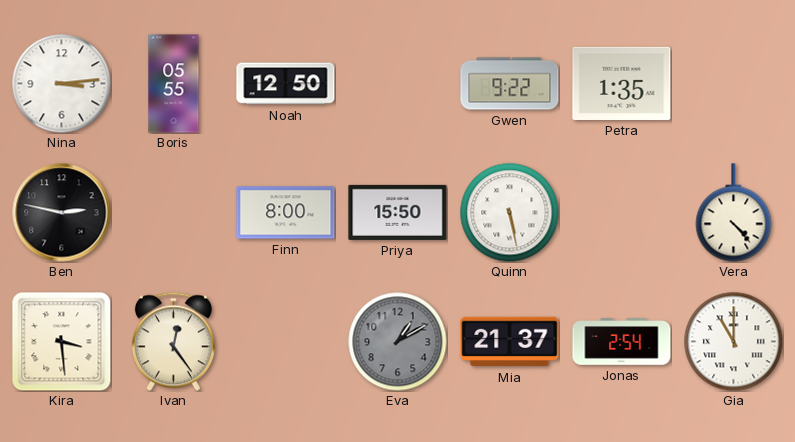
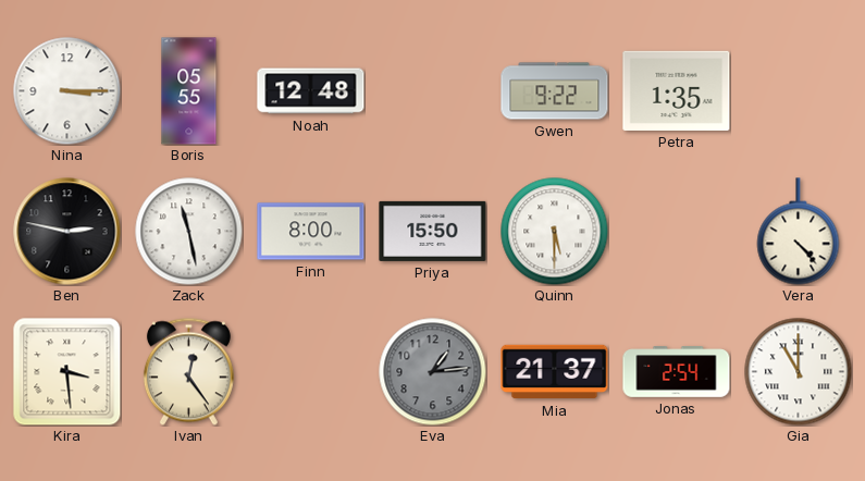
Nina: 3:14 -> 3:15
Noah: 12:50 -> 12:48
Zack: none -> 11:28
Quinn: 5:28 -> 5:30
Eva: 1:10 -> 1:14
